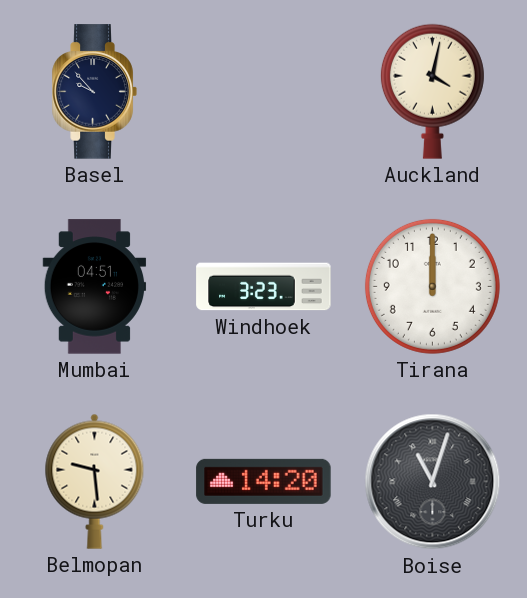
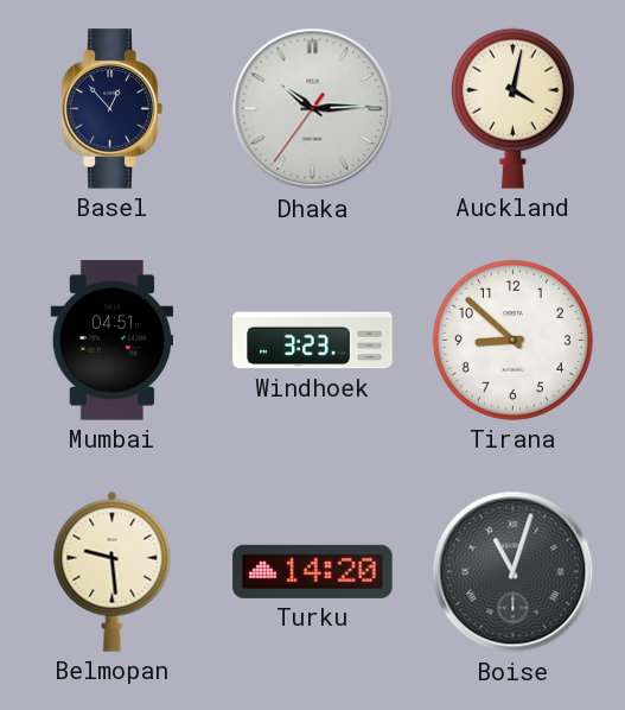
Basel: 9:53 -> 12:53
Dhaka: none -> 10:14
Tirana: 12:00 -> 8:52
